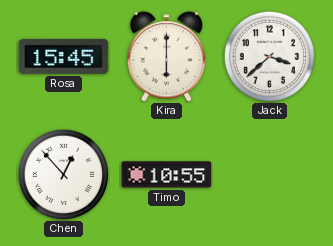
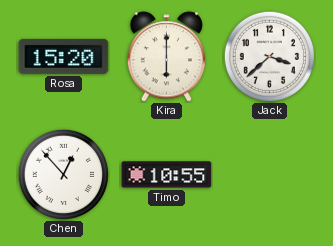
Rosa: 15:45 -> 15:20
